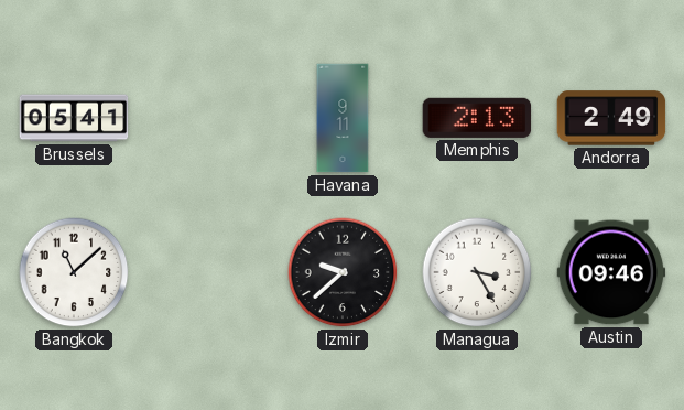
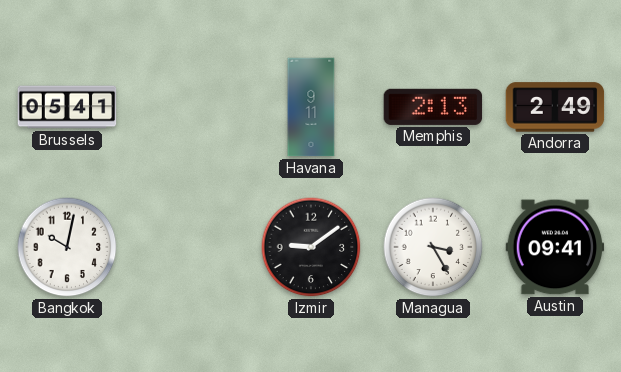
Bangkok: 11:08 -> 10:02
Izmir: 9:38 -> 9:09
Austin: 09:46 -> 09:41
